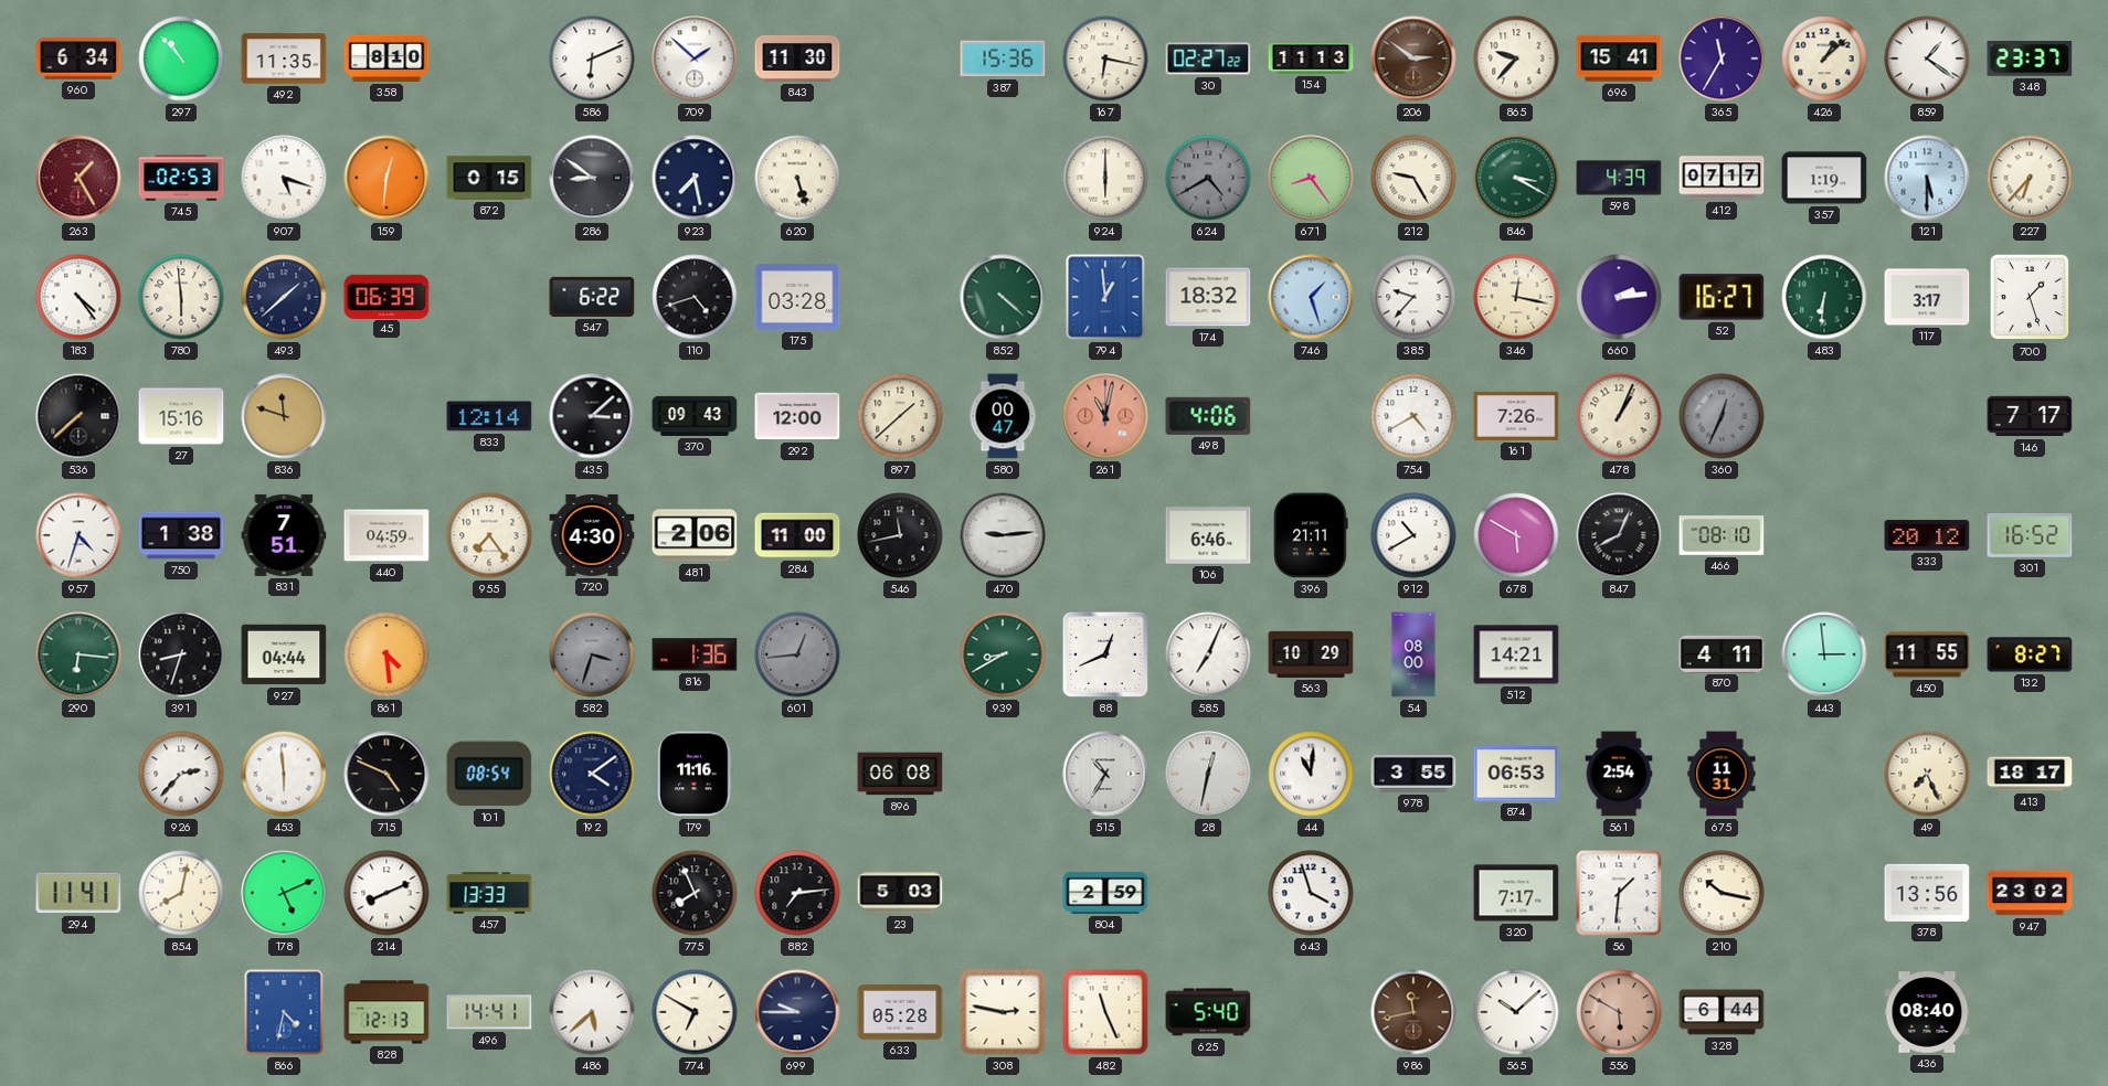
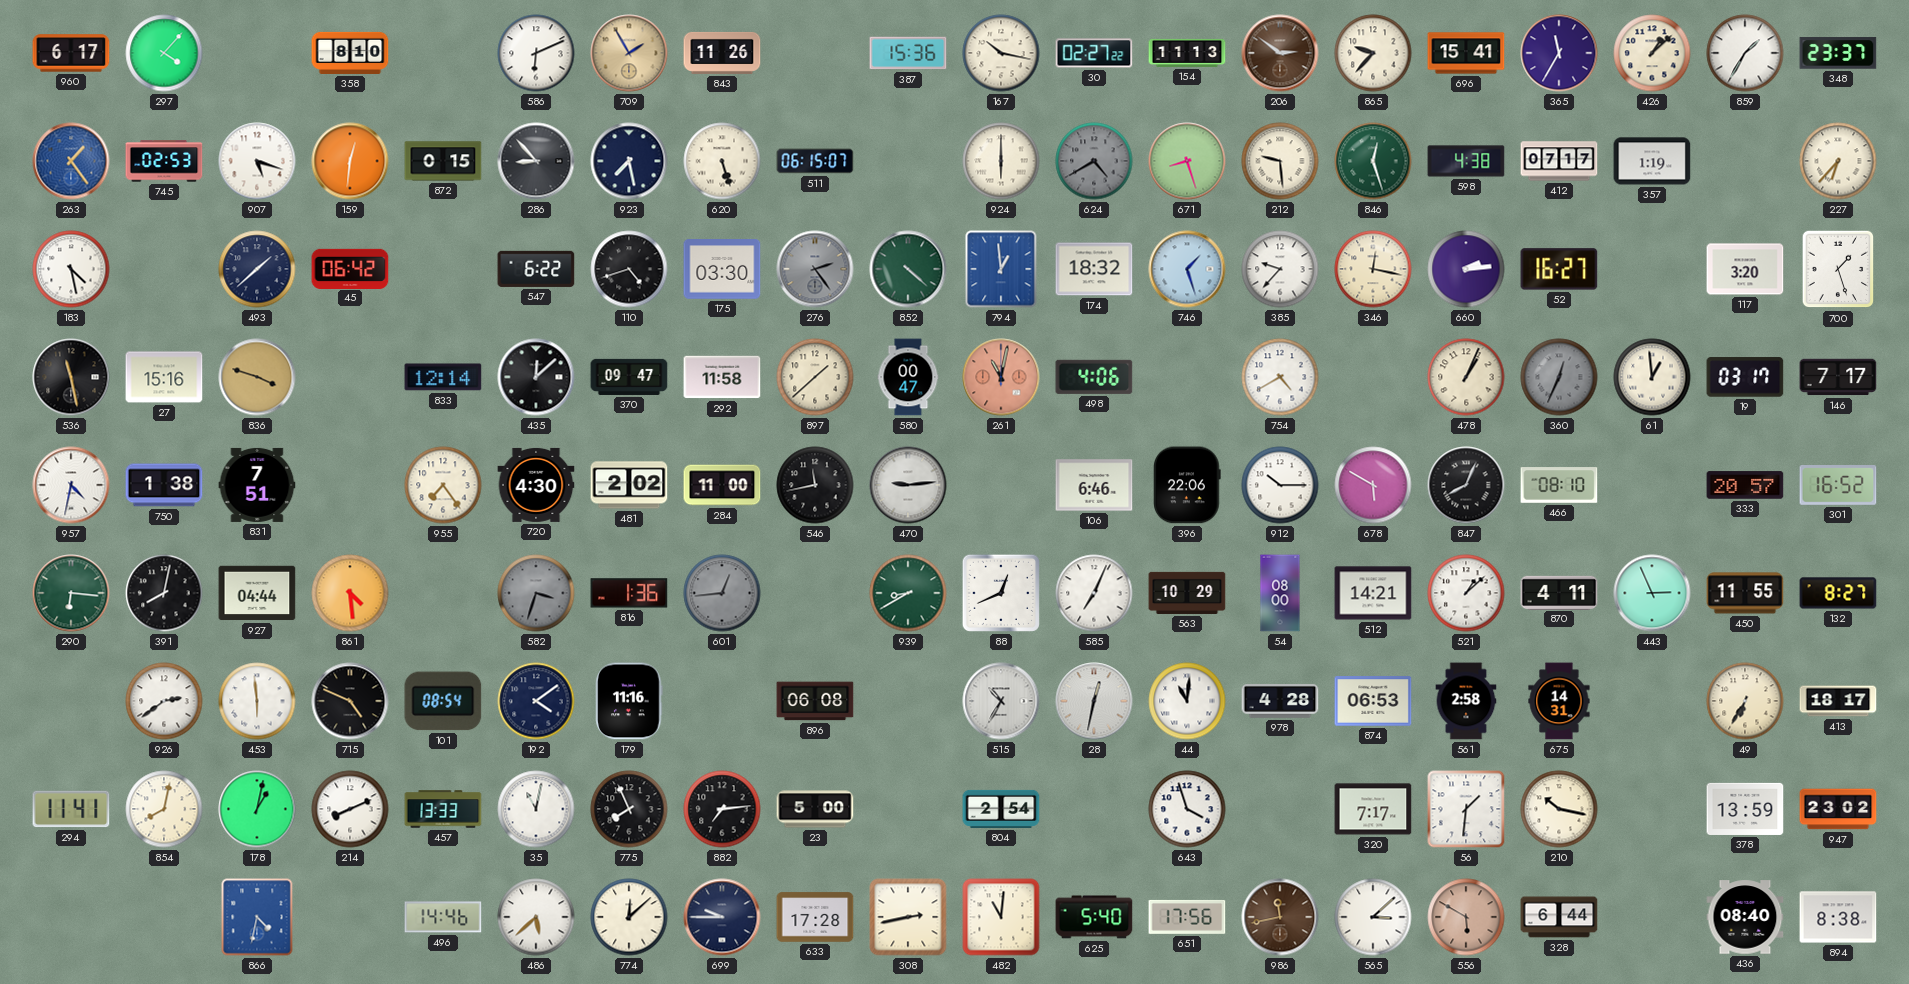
960: 6:34 -> 6:17
297: 10:53 -> 4:07
492: 11:35 -> none
709: 1:52 -> 1:55
709 dial: white -> champagne
843: 11:30 -> 11:26
167: 6:17 -> 10:17
859: 1:21 -> 1:35
263: 1:25 -> 1:24
263 dial: burgundy -> blue
286: 8:51 -> 8:53
511: none -> 06:15
671: 8:24 -> 8:27
212: 9:25 -> 9:29
846: 3:20 -> 12:27
598: 4:39 -> 4:38
121: 5:30 -> none
183: 4:24 -> 4:28
780: 5:59 -> none
45: 06:39 -> 06:42
175: 03:28 -> 03:30
276: none -> 2:24
483: 6:31 -> none
117: 3:17 -> 3:20
536: 7:38 -> 11:28
836: 11:48 -> 3:48
435: 3:08 -> 12:08
370: 09:43 -> 09:47
292: 12:00 -> 11:58
161: 7:26 -> none
61: none -> 12:59
19: none -> 03:17
957: 4:33 -> 4:32
440: 04:59 -> none
481: 2:06 -> 2:02
396: 21:11 -> 22:06
912: 10:40 -> 10:15
333: 20:12 -> 20:57
391: 8:33 -> 8:02
521: none -> 1:08
443: 2:59 -> 2:56
926: 2:37 -> 2:39
978: 3:55 -> 4:28
561: 2:54 -> 2:58
675: 11:31 -> 14:31
49: 7:26 -> 6:35
178: 5:11 -> 1:02
35: none -> 11:02
23: 5:03 -> 5:00
804: 2:59 -> 2:54
378: 13:56 -> 13:59
828: 12:13 -> none
496: 14:41 -> 14:46
774: 6:50 -> 12:08
633: 05:28 -> 17:28
308: 2:47 -> 2:43
482: 11:26 -> 11:01
651: none -> 17:56
565: 10:08 -> 3:08
894: none -> 8:38
